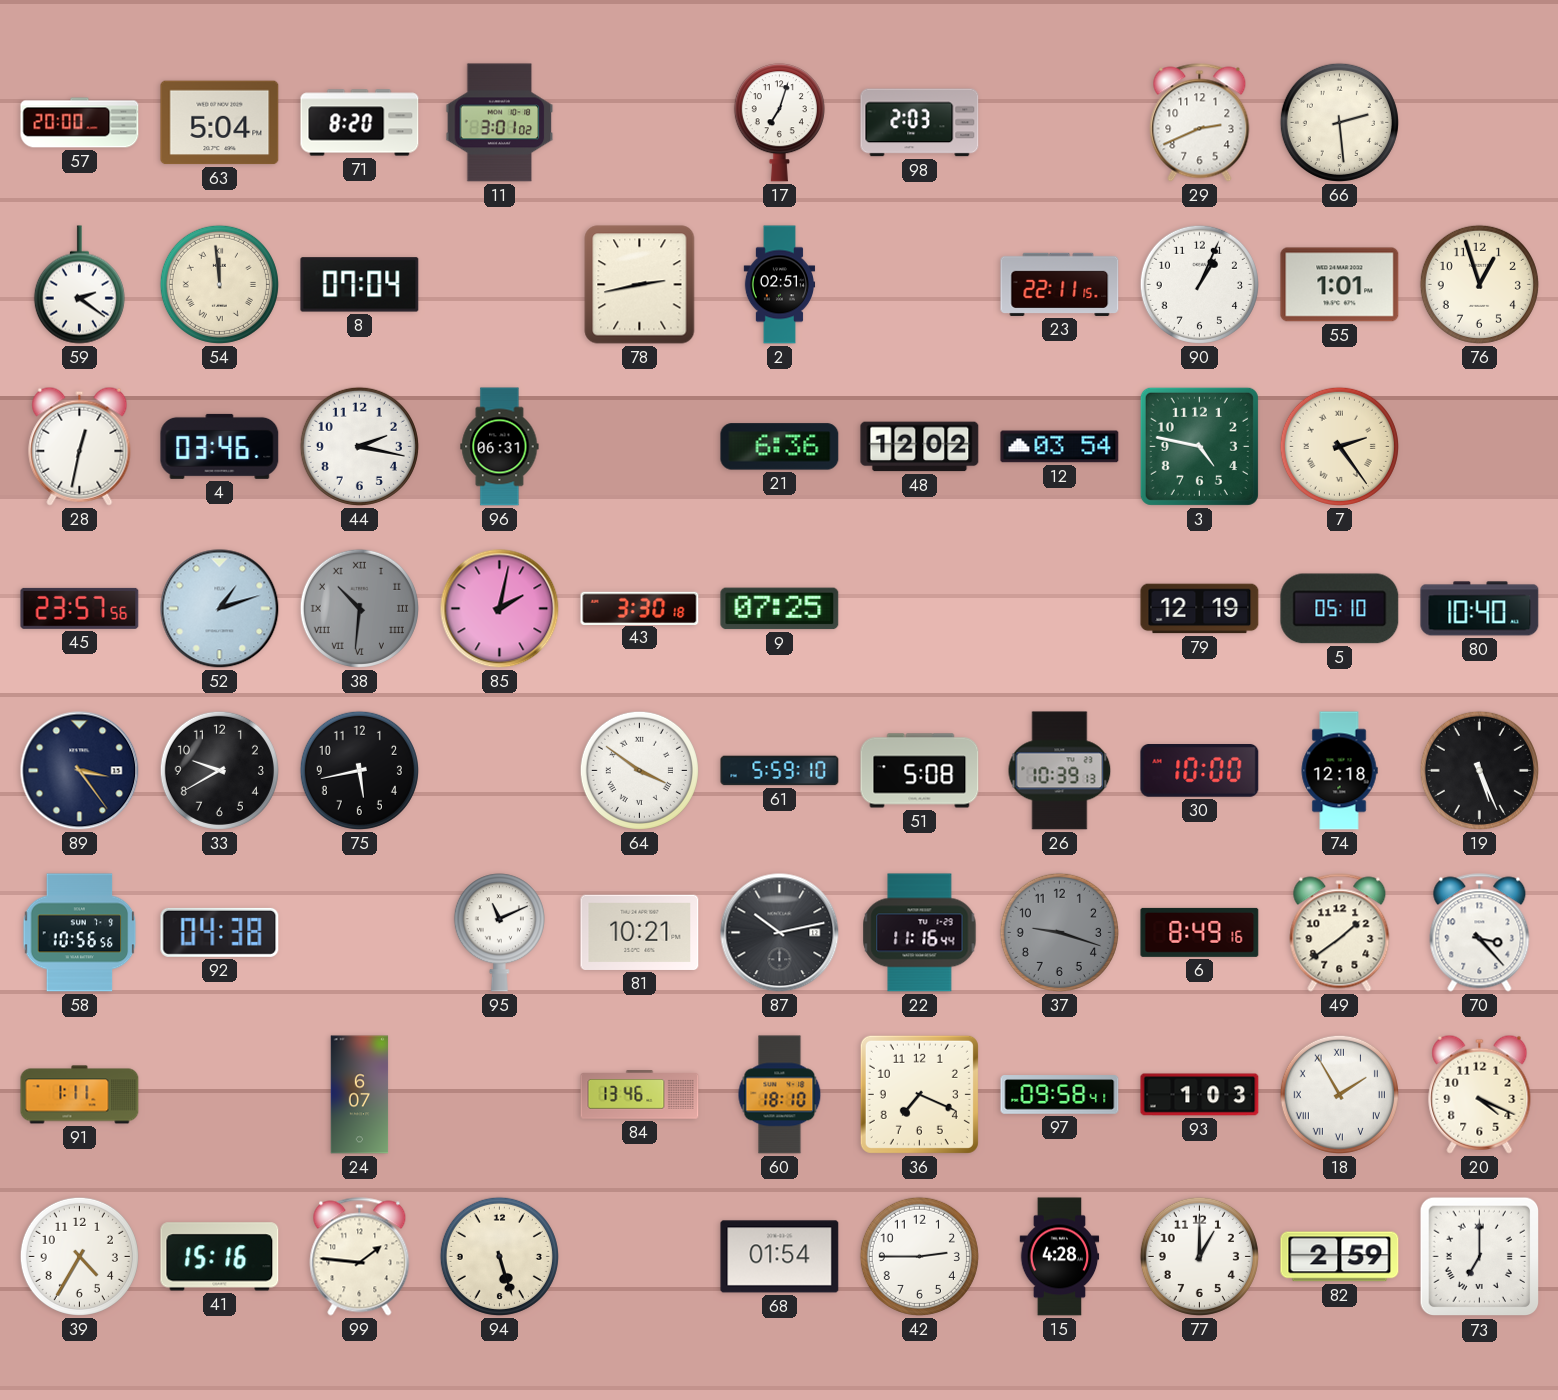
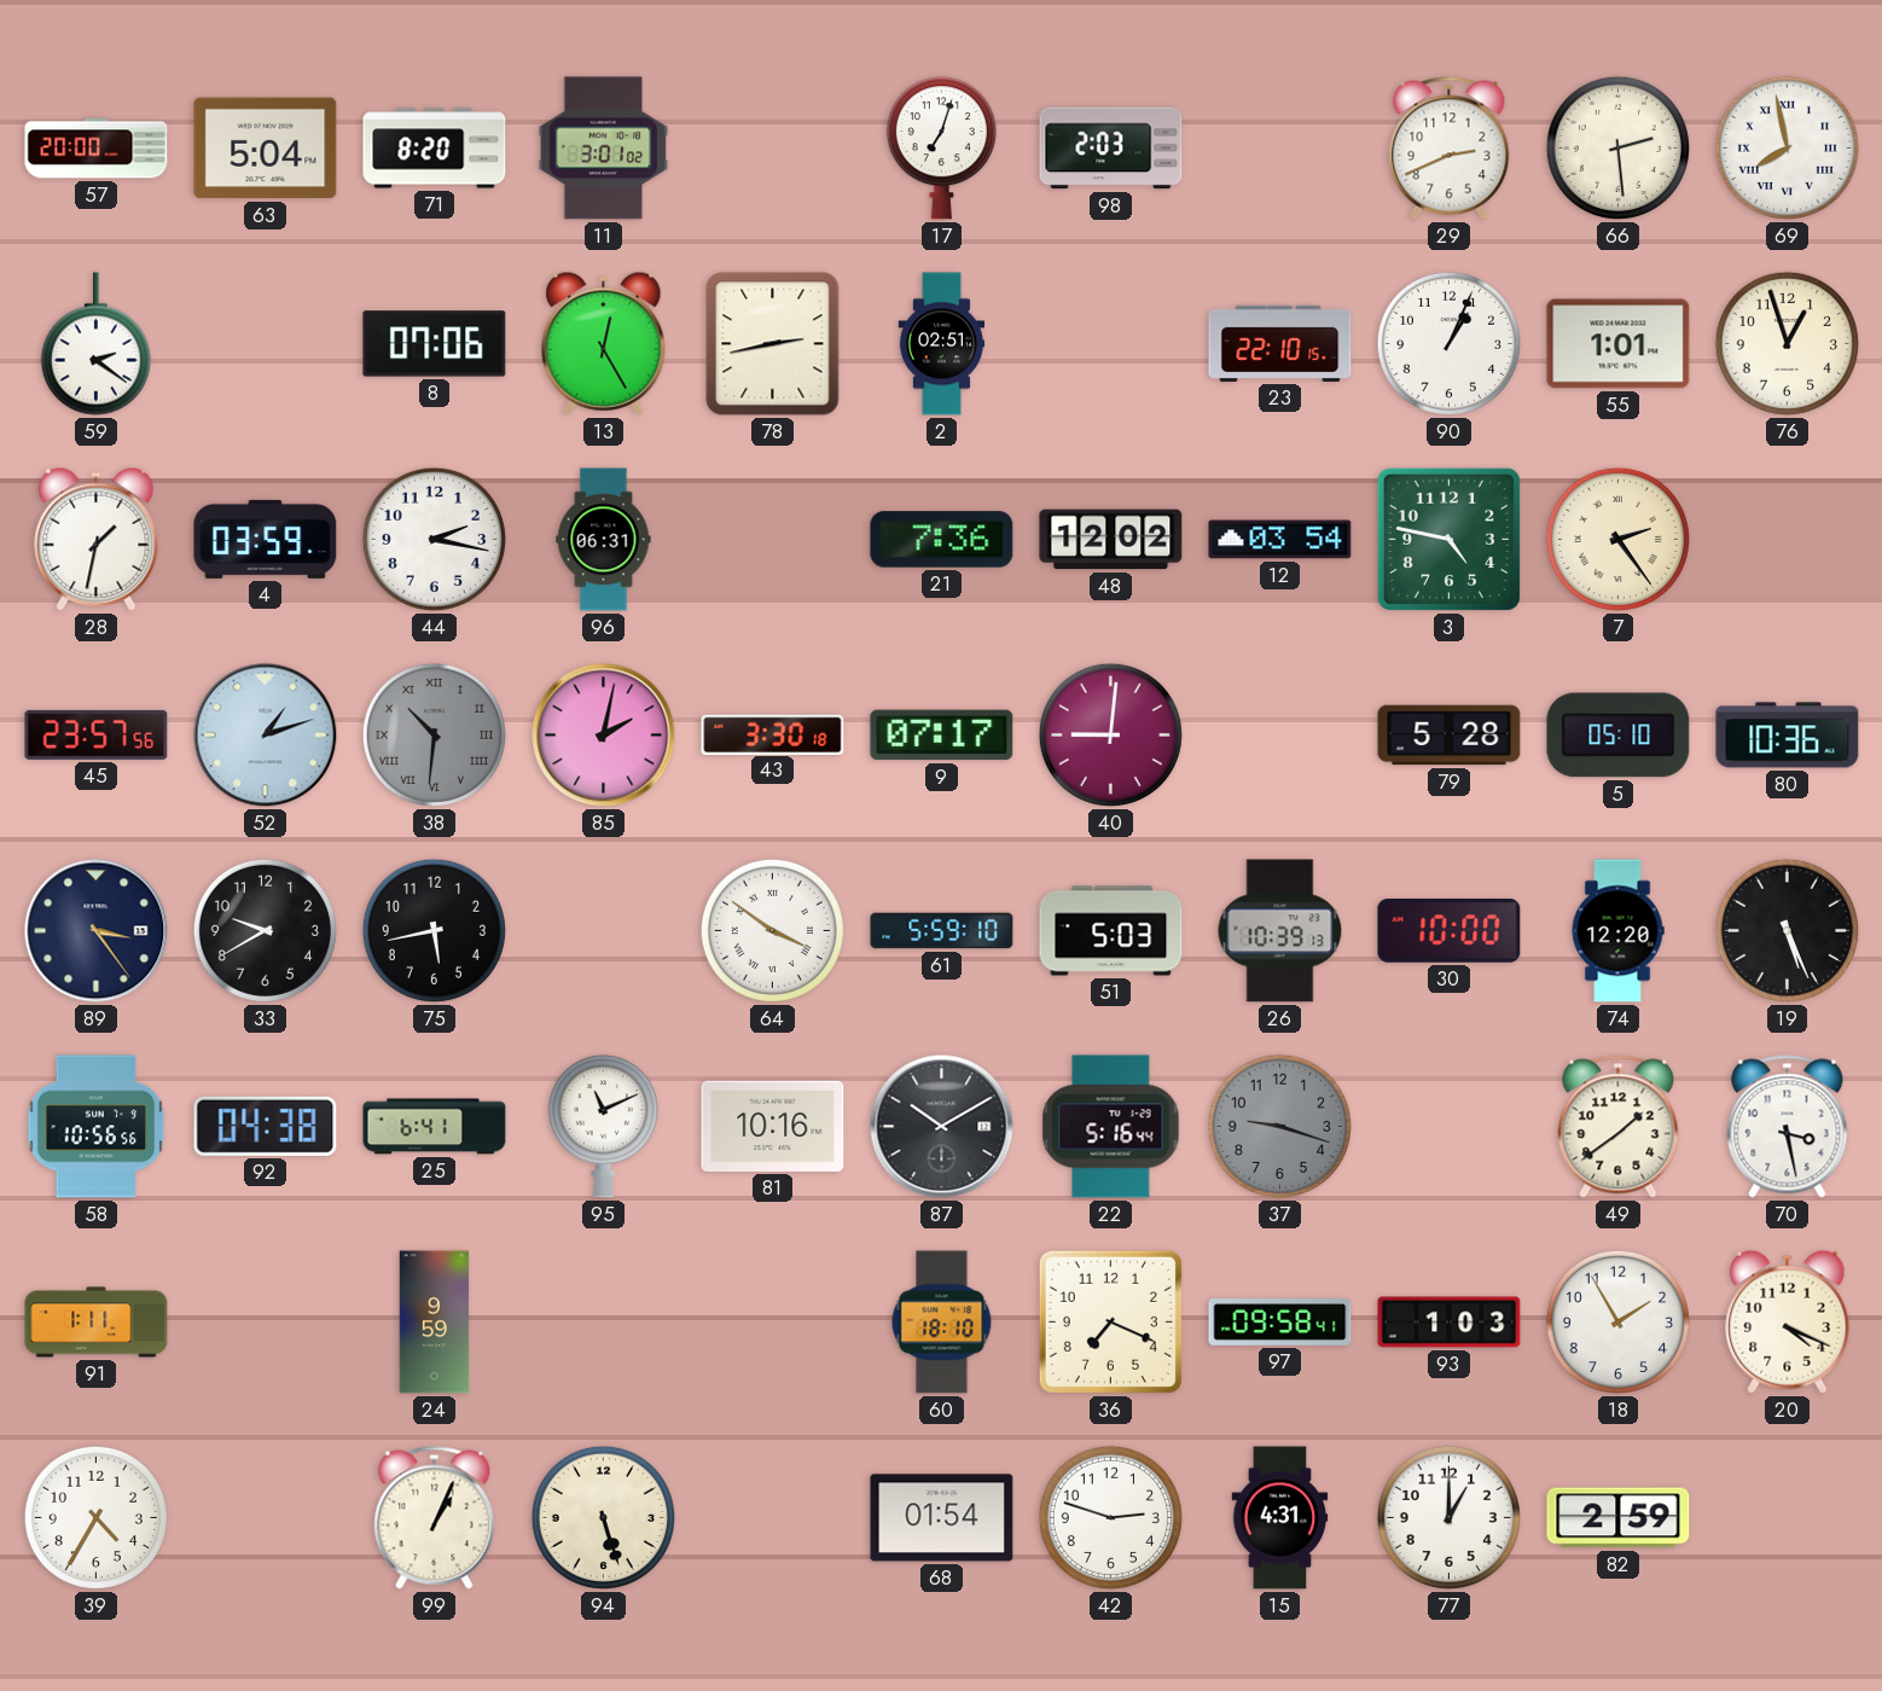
69: none -> 7:58
54: 11:59 -> none
8: 07:04 -> 07:06
13: none -> 12:25
23: 22:11 -> 22:10
28: 12:32 -> 1:32
4: 03:46 -> 03:59
21: 6:36 -> 7:36
9: 07:25 -> 07:17
40: none -> 9:01
79: 12:19 -> 5:28
80: 10:40 -> 10:36
51: 5:08 -> 5:03
74: 12:18 -> 12:20
25: none -> 6:41
81: 10:21 -> 10:16
87: 10:13 -> 10:10
22: 11:16 -> 5:16
6: 8:49 -> none
70: 3:23 -> 3:28
24: 6:07 -> 9:59
84: 13:46 -> none
18 numerals: Roman -> Arabic
41: 15:16 -> none
99: 1:46 -> 1:04
42: 2:45 -> 2:48
15: 4:28 -> 4:31
73: 7:00 -> none
